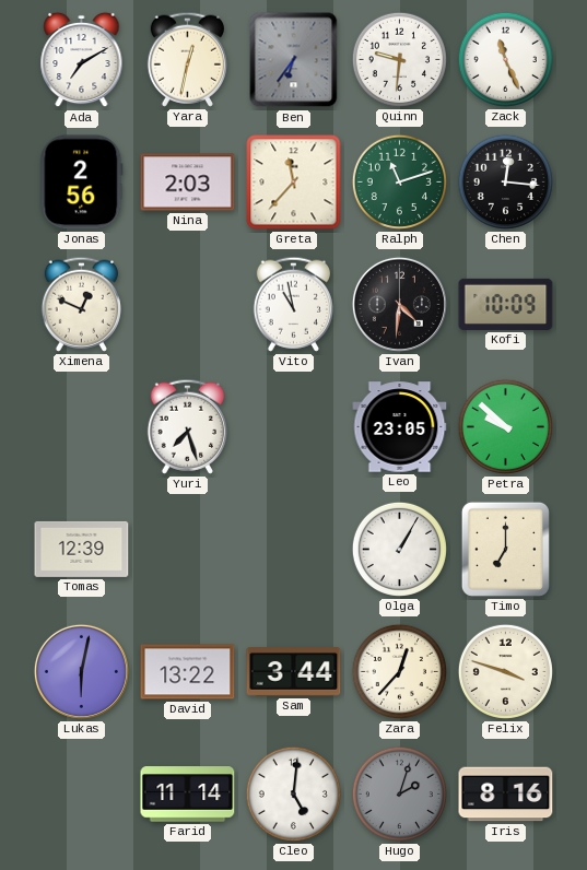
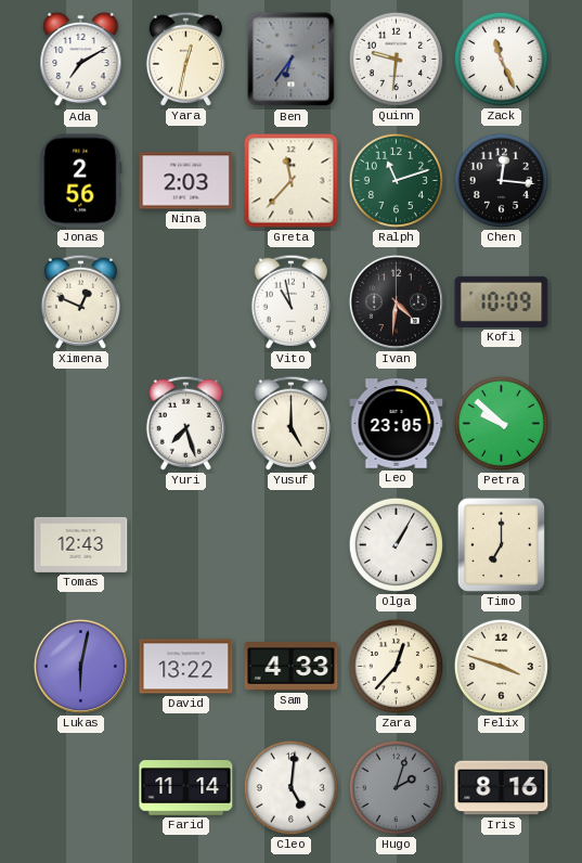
Yusuf: none -> 5:00
Tomas: 12:39 -> 12:43
Sam: 3:44 -> 4:33
